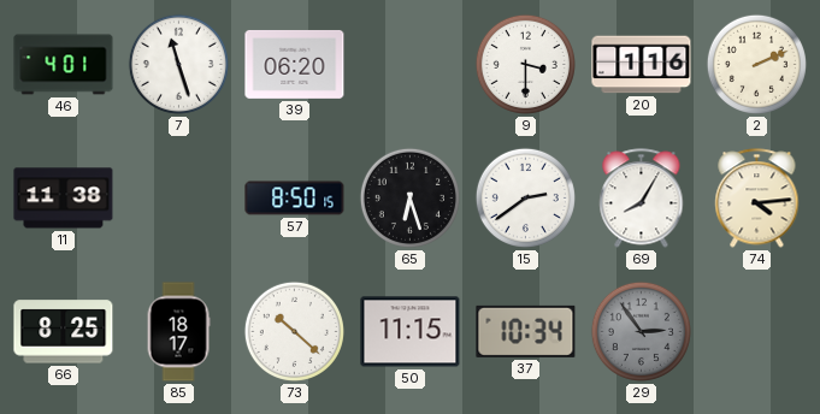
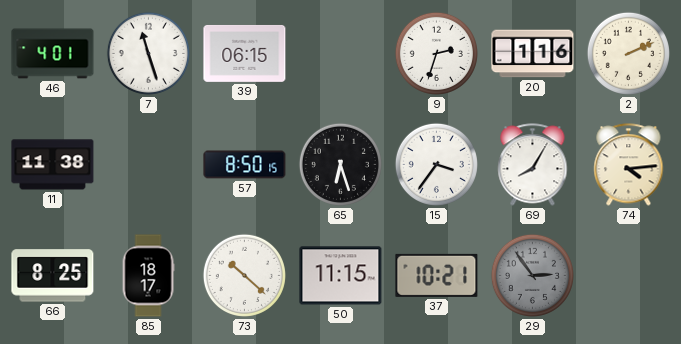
39: 06:20 -> 06:15
9: 3:30 -> 2:33
15: 2:39 -> 3:36
37: 10:34 -> 10:21
